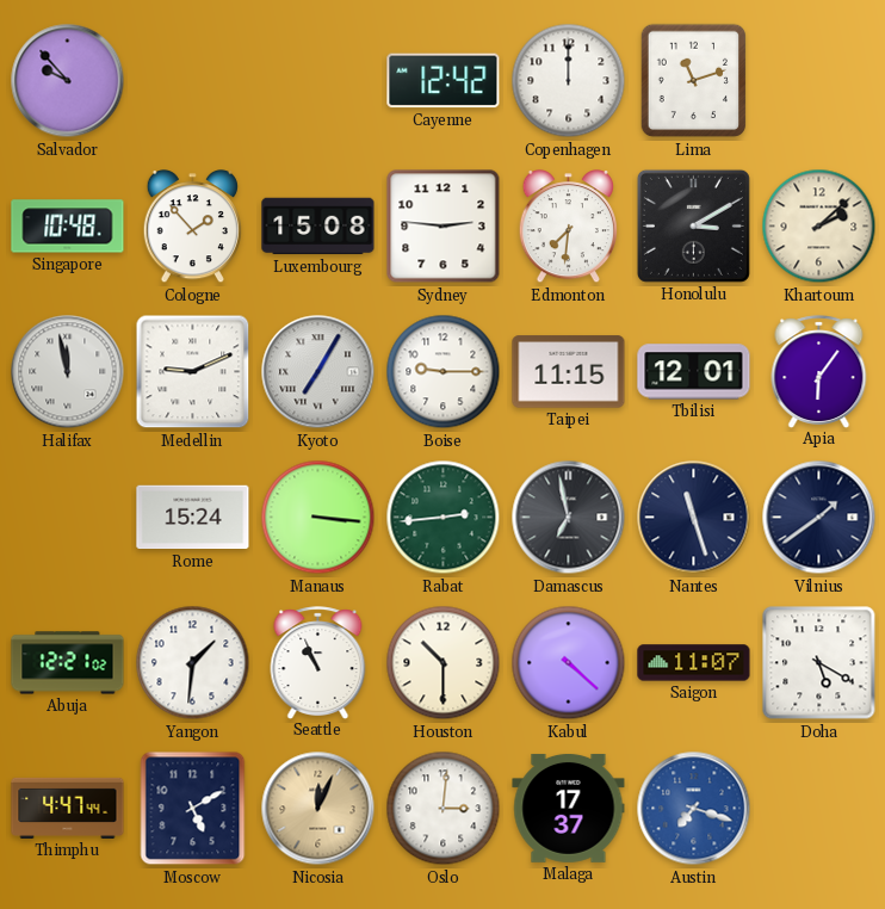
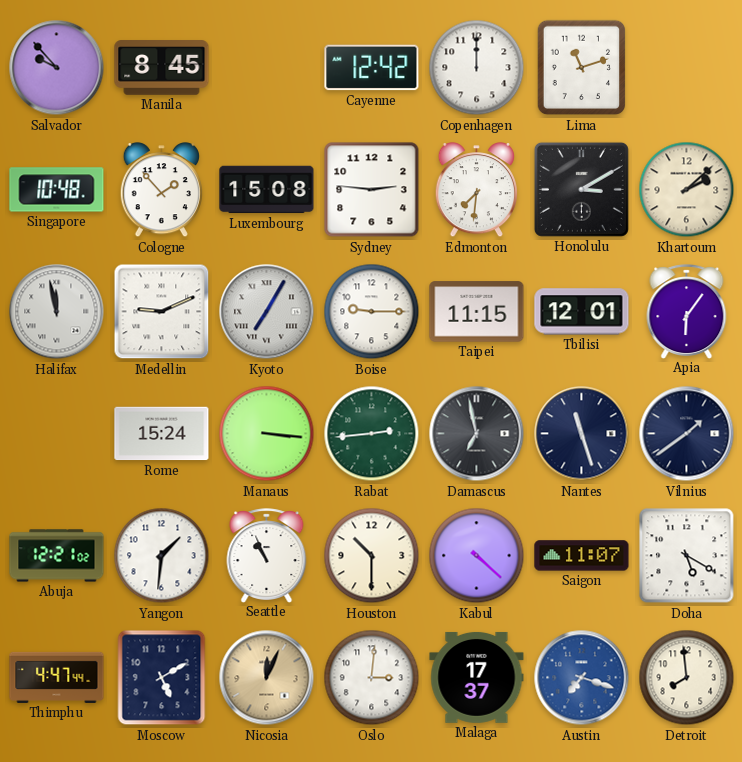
Manila: none -> 8:45
Detroit: none -> 7:59
